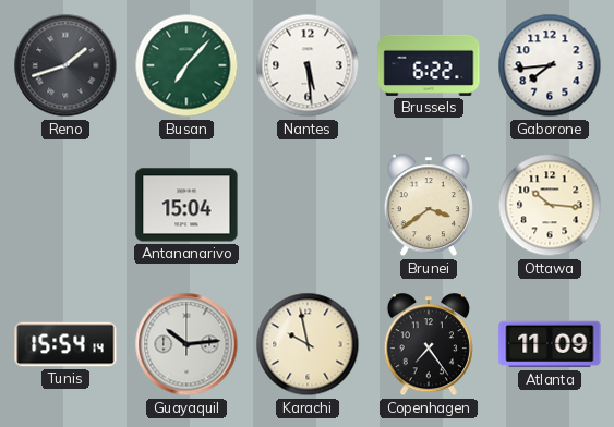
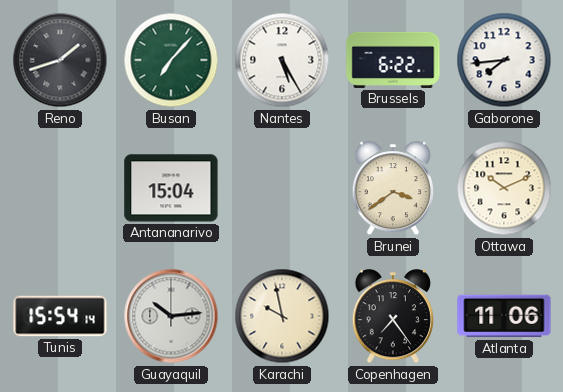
Nantes: 5:29 -> 5:25
Ottawa: 10:16 -> 10:11
Atlanta: 11:09 -> 11:06
